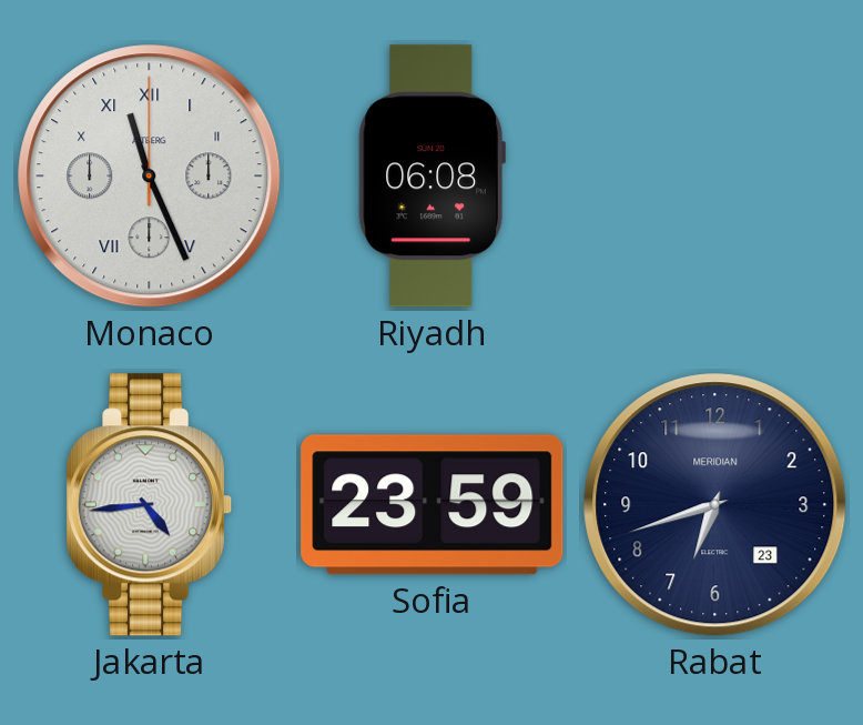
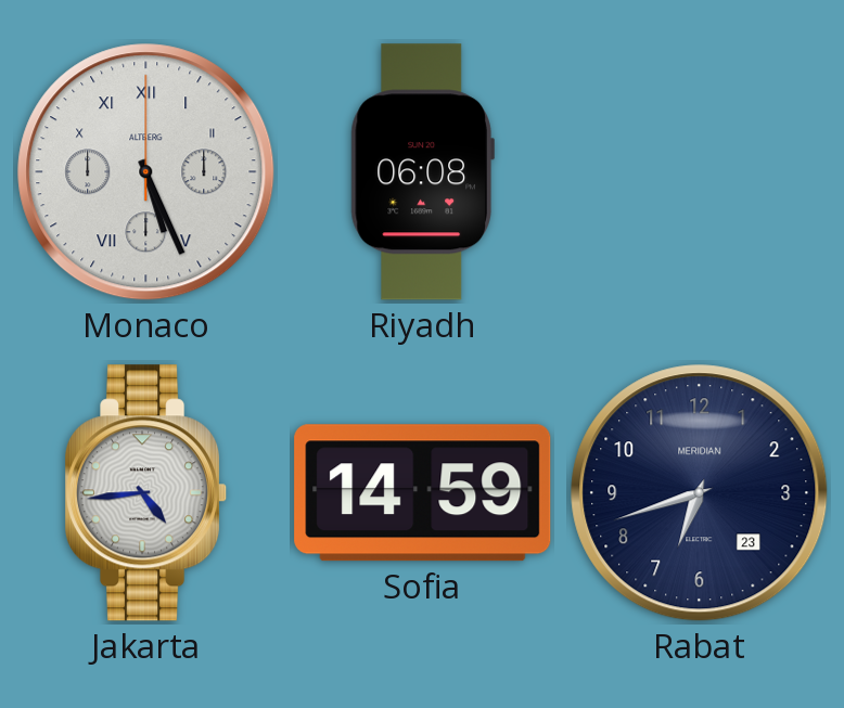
Monaco: 11:26 -> 5:26
Sofia: 23:59 -> 14:59
